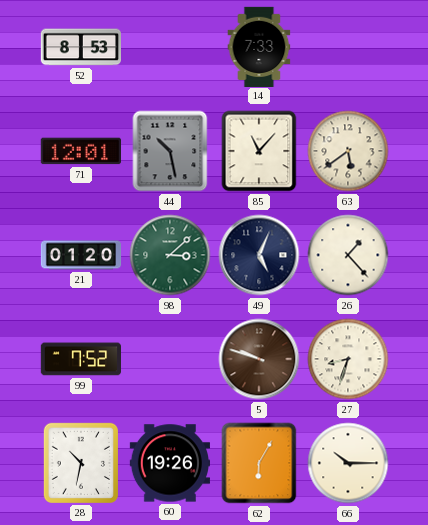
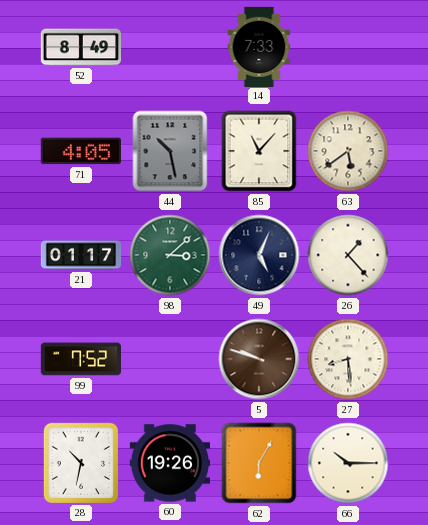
52: 8:53 -> 8:49
71: 12:01 -> 4:05
21: 01:20 -> 01:17
27: 8:33 -> 8:29
